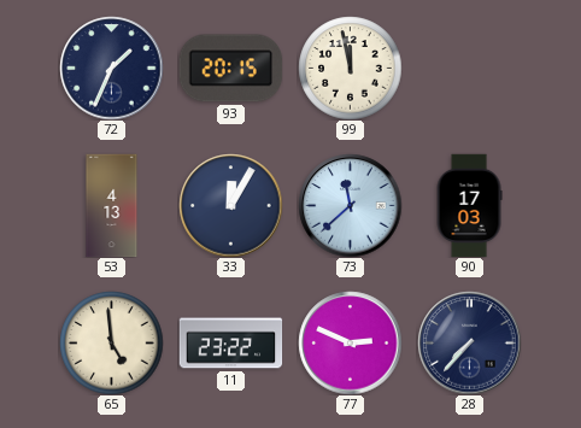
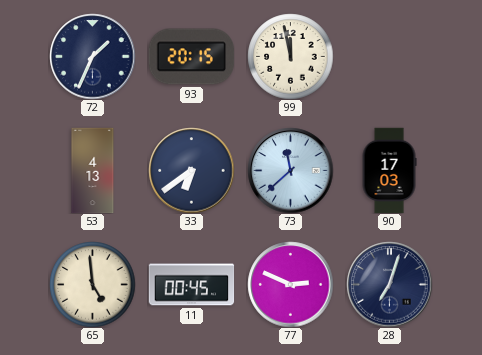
33: 12:05 -> 6:39
11: 23:22 -> 00:45
28: 7:37 -> 7:03
